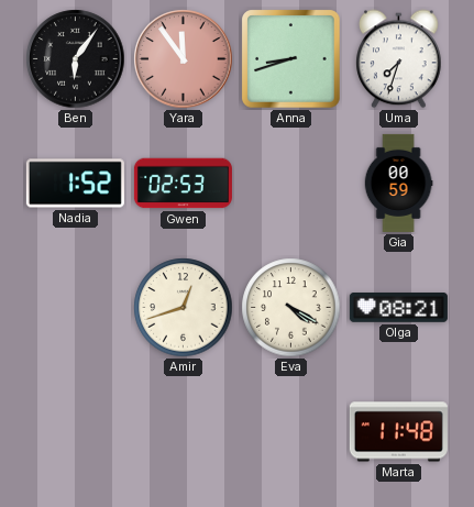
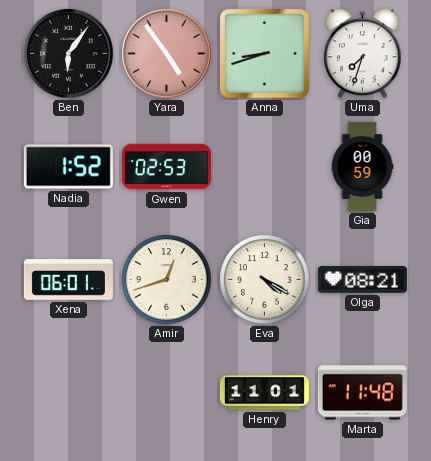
Yara: 11:54 -> 4:54
Xena: none -> 06:01
Henry: none -> 11:01
